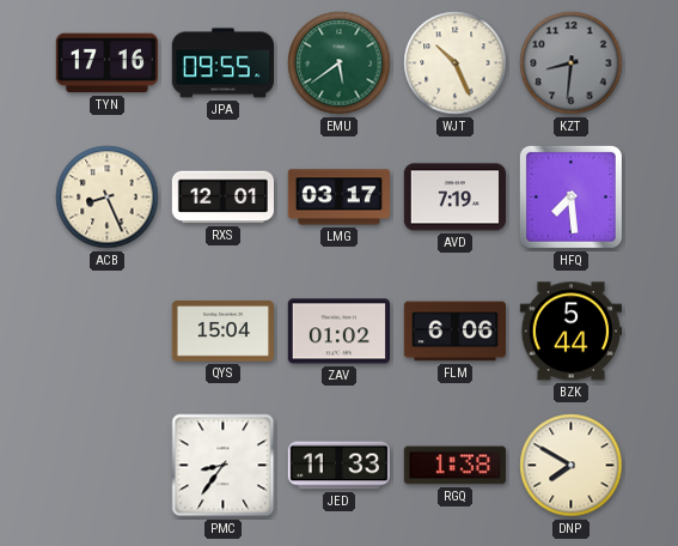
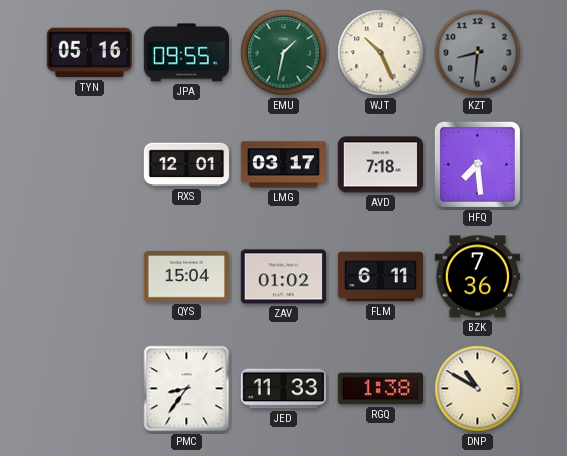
TYN: 17:16 -> 05:16
EMU: 5:39 -> 1:32
ACB: 8:26 -> none
AVD: 7:19 -> 7:18
FLM: 6:06 -> 6:11
BZK: 5:44 -> 7:36
DNP: 7:50 -> 10:50
